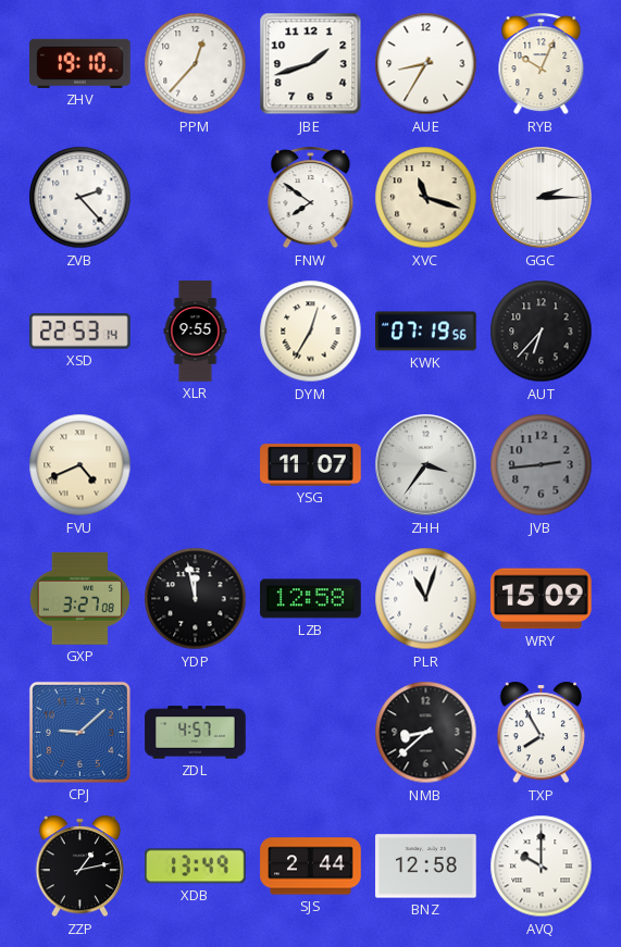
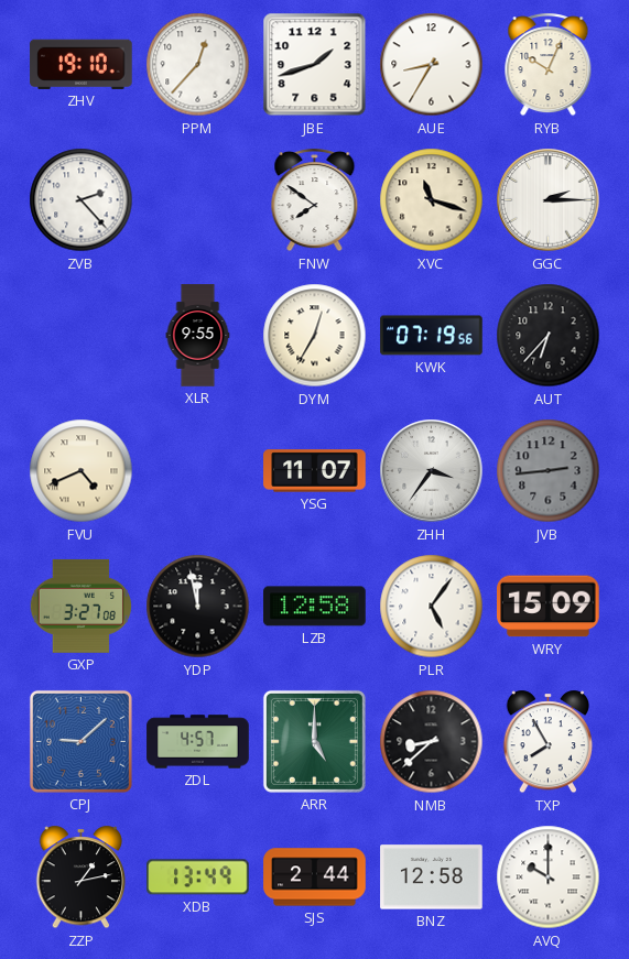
XSD: 22:53 -> none
PLR: 11:03 -> 5:06
ARR: none -> 5:00
